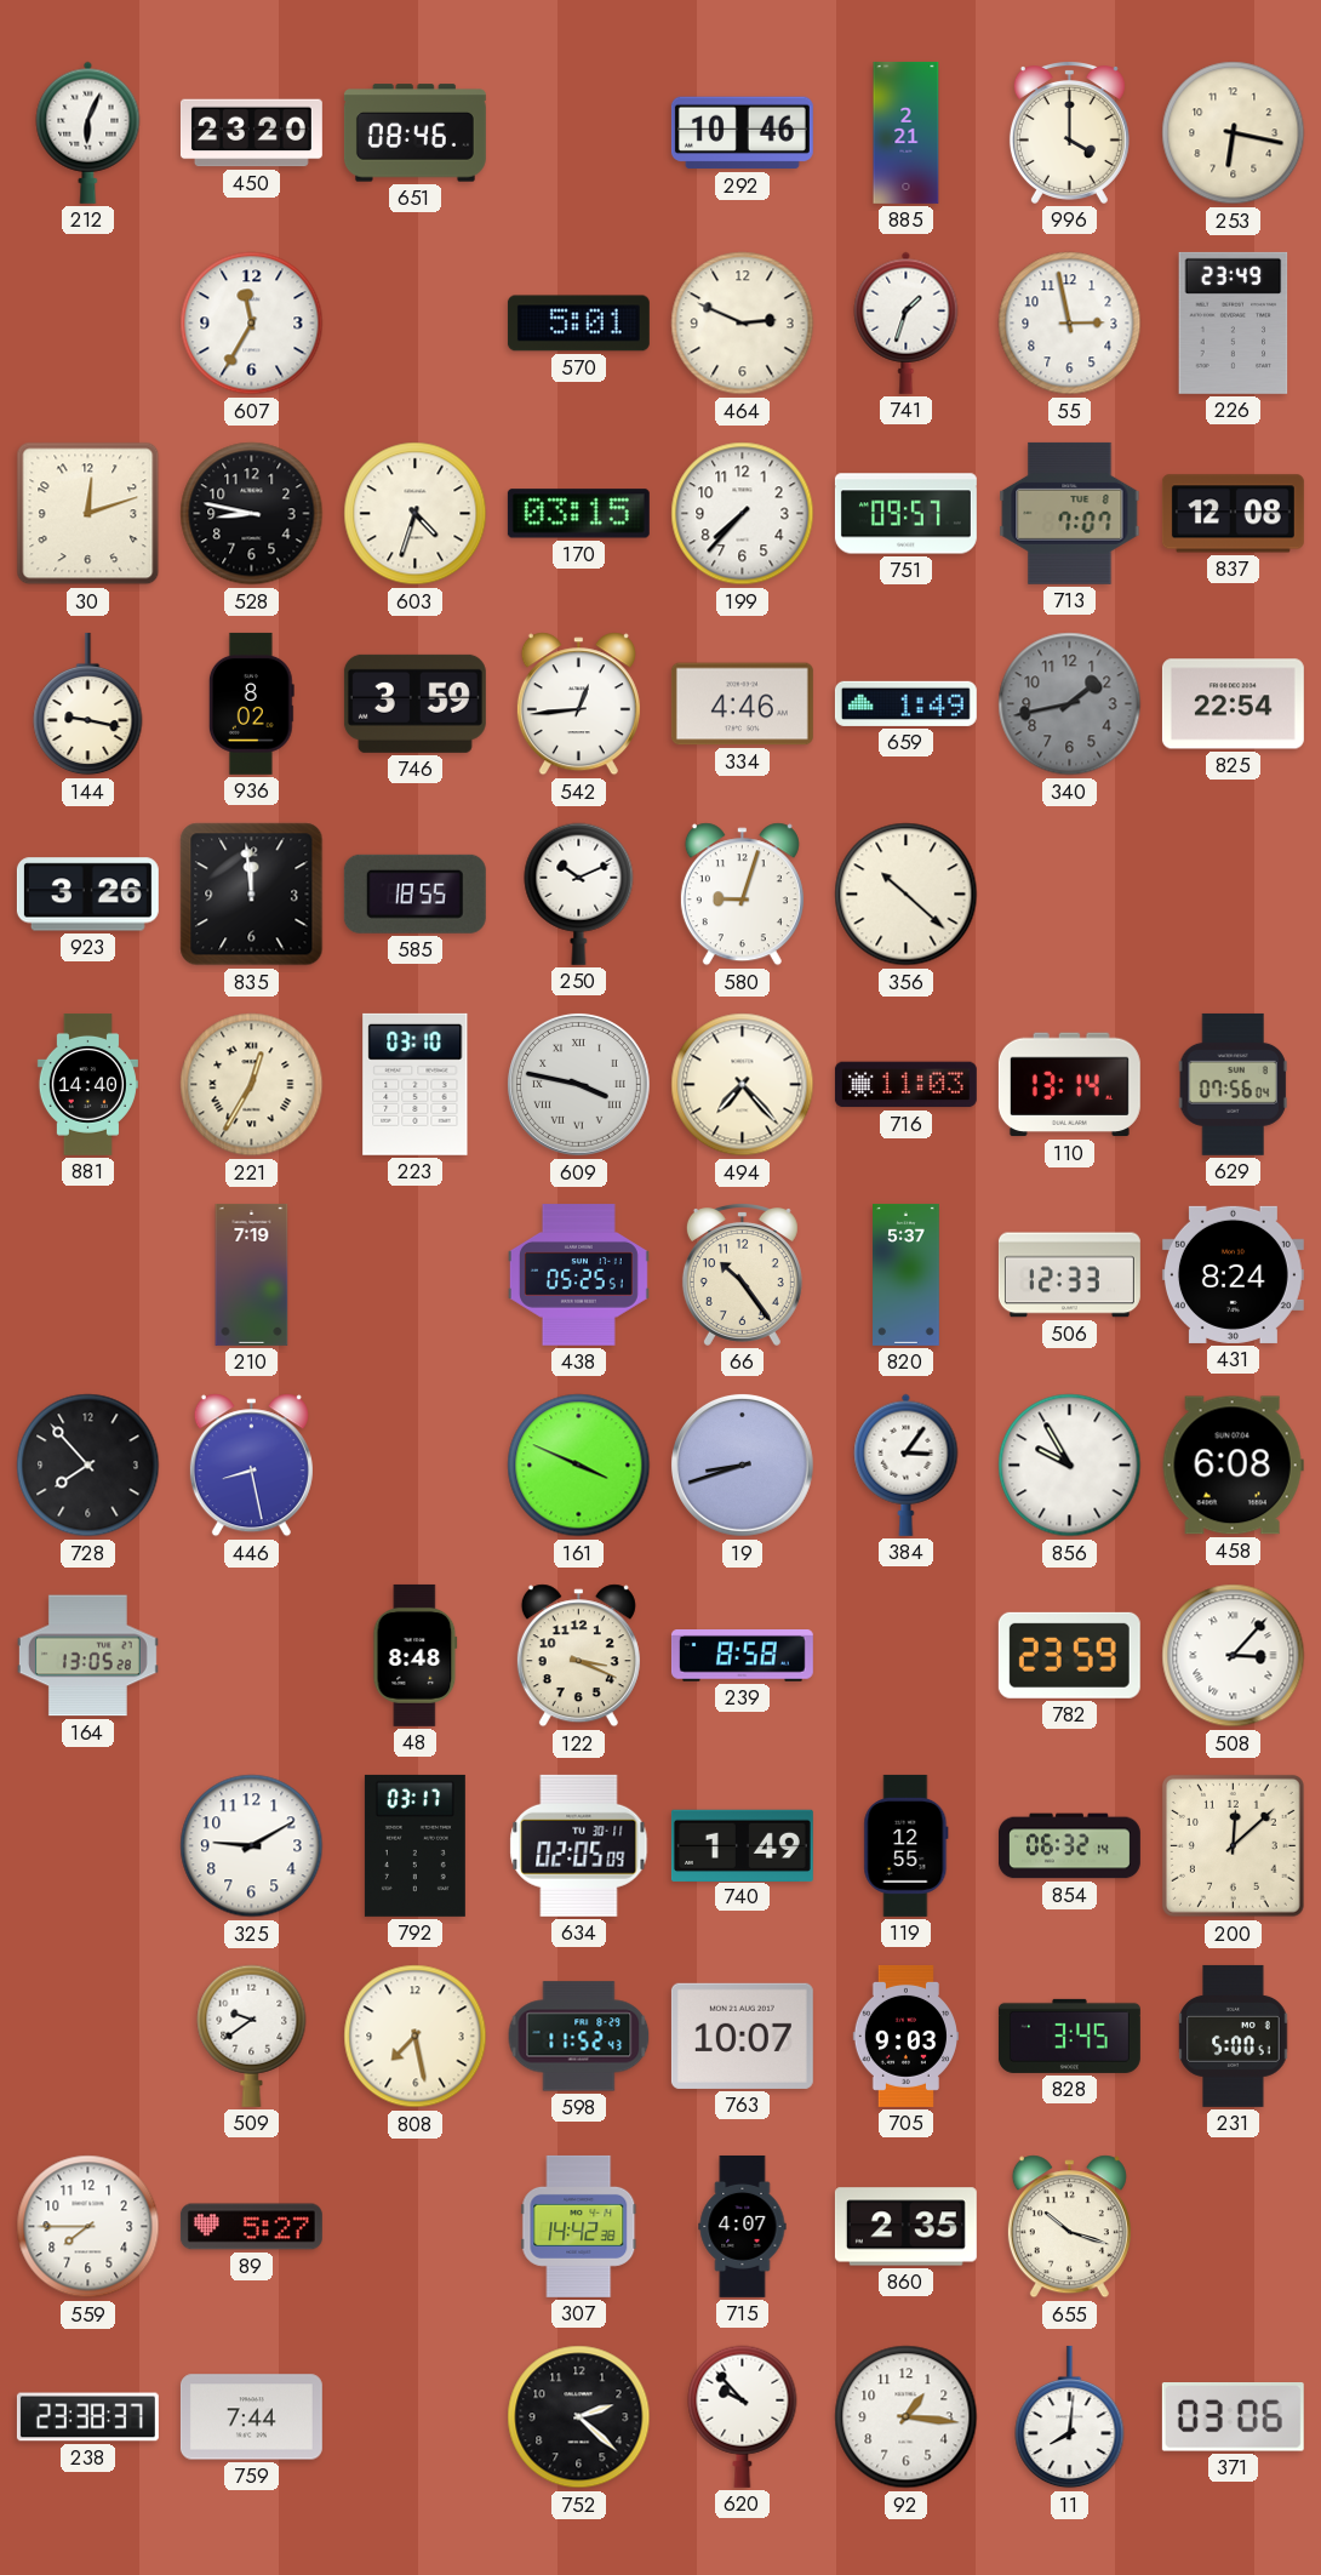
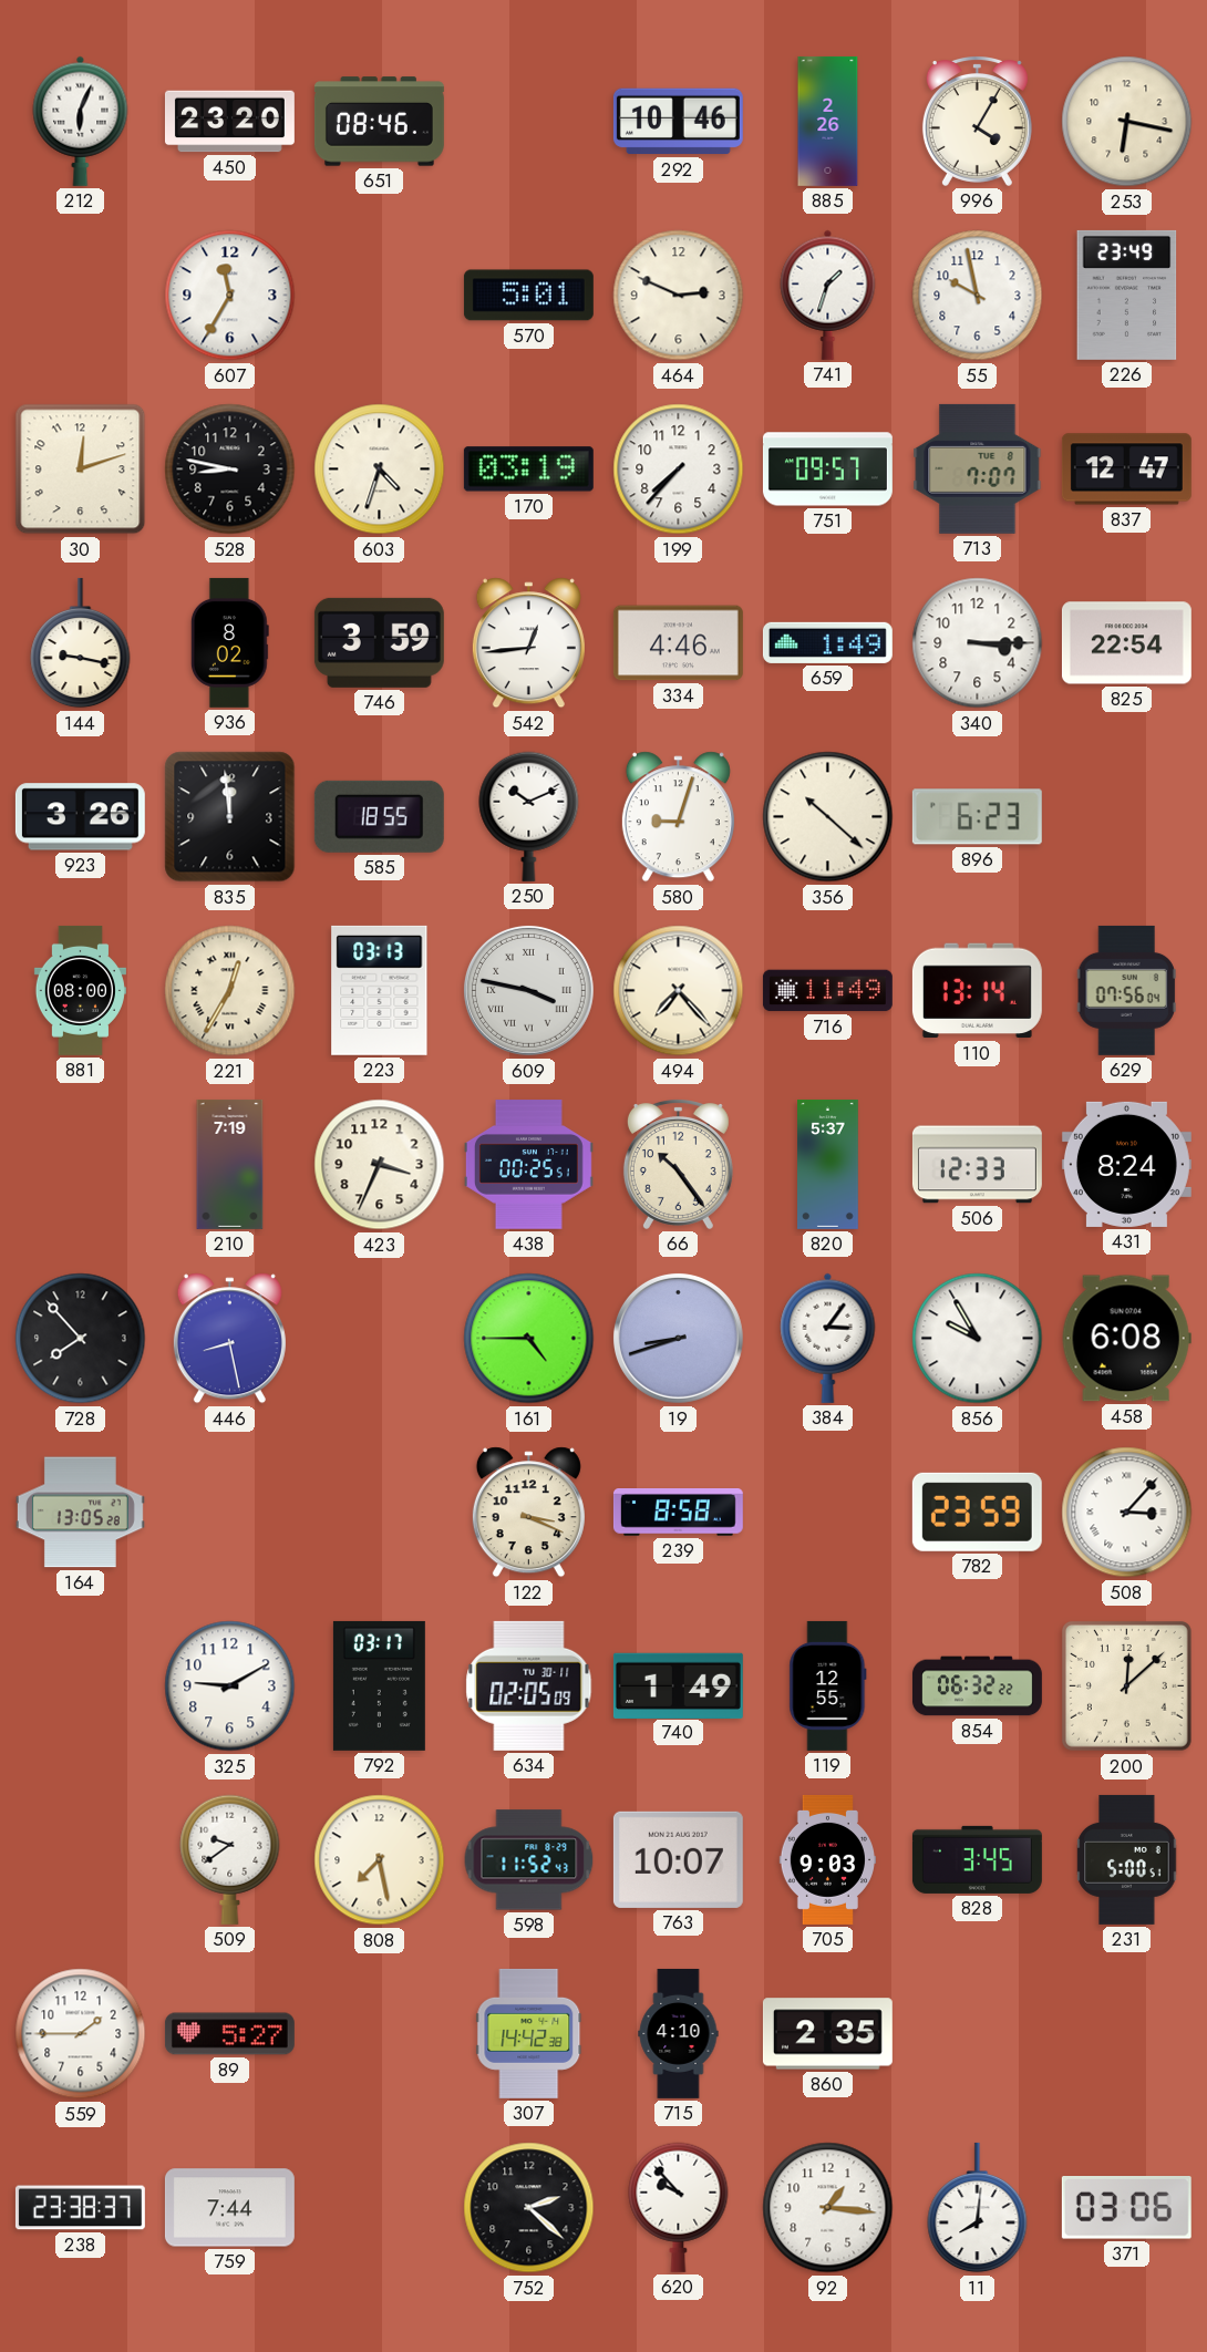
885: 2:21 -> 2:26
996: 4:00 -> 4:05
55: 2:58 -> 9:58
170: 03:15 -> 03:19
837: 12:08 -> 12:47
340: 1:43 -> 3:15
340 dial: grey -> white
896: none -> 6:23
881: 14:40 -> 08:00
223: 03:10 -> 03:13
716: 11:03 -> 11:49
423: none -> 3:34
438: 05:25 -> 00:25
161: 3:49 -> 4:45
48: 8:48 -> none
854: 06:32:14 -> 06:32:22
559: 7:45 -> 1:45
715: 4:07 -> 4:10
655: 10:18 -> none
